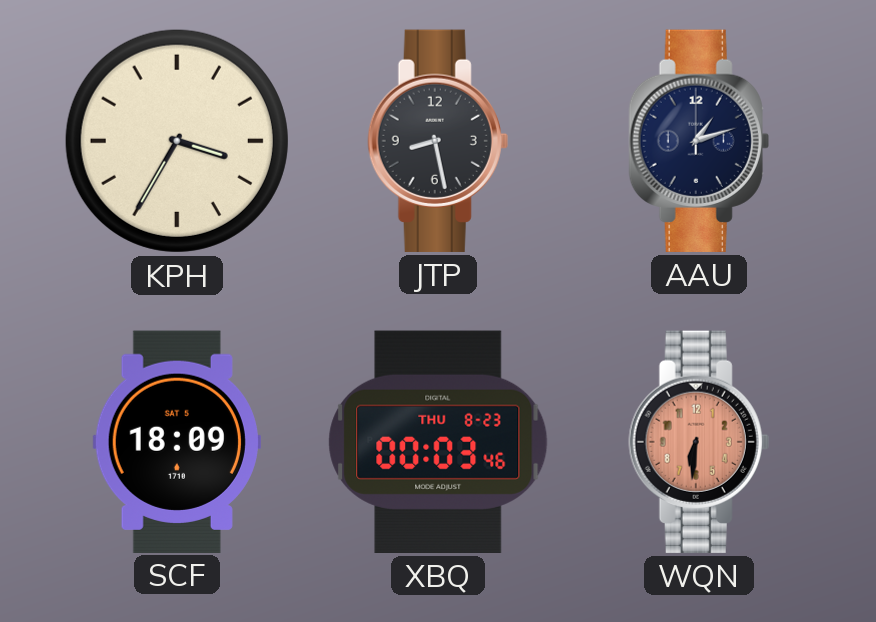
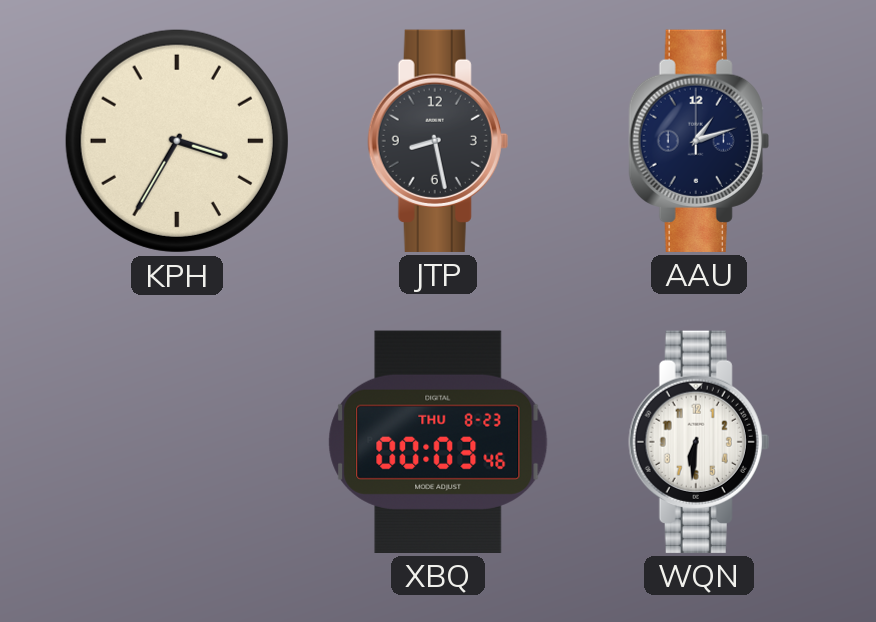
SCF: 18:09 -> none
WQN dial: salmon -> white
